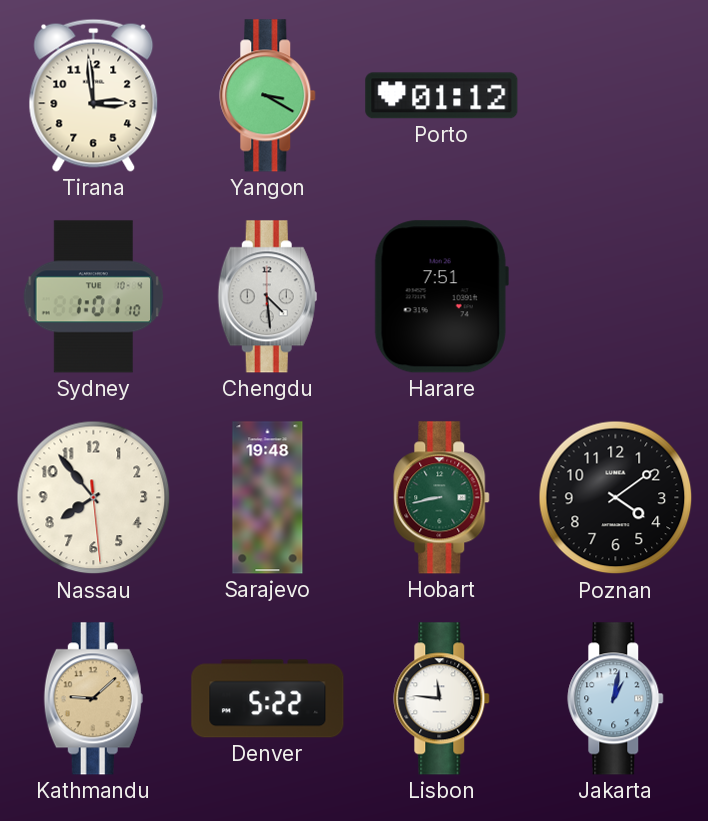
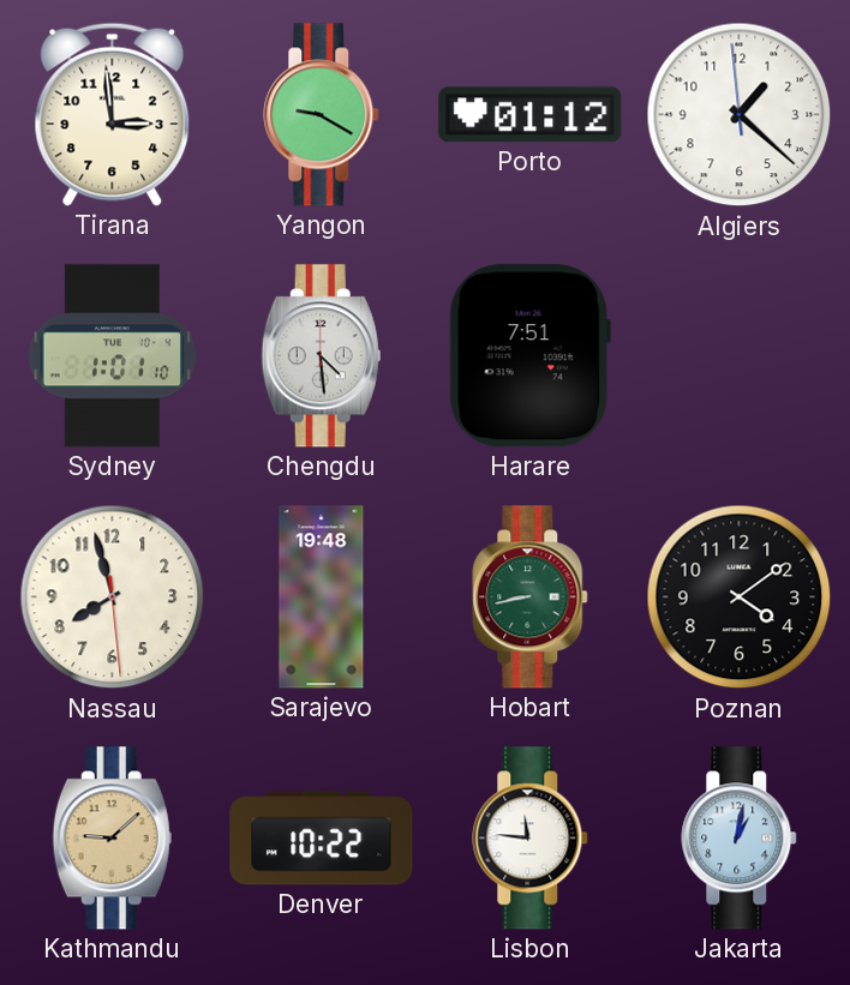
Yangon: 3:20 -> 9:20
Algiers: none -> 1:21
Nassau: 7:53 -> 7:57
Denver: 5:22 -> 10:22
